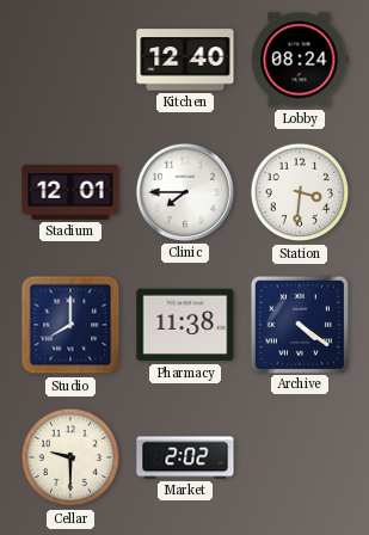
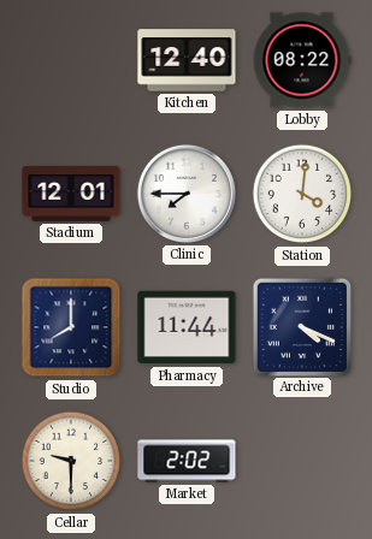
Lobby: 08:24 -> 08:22
Station: 3:31 -> 4:01
Pharmacy: 11:38 -> 11:44
Archive: 4:21 -> 4:19
